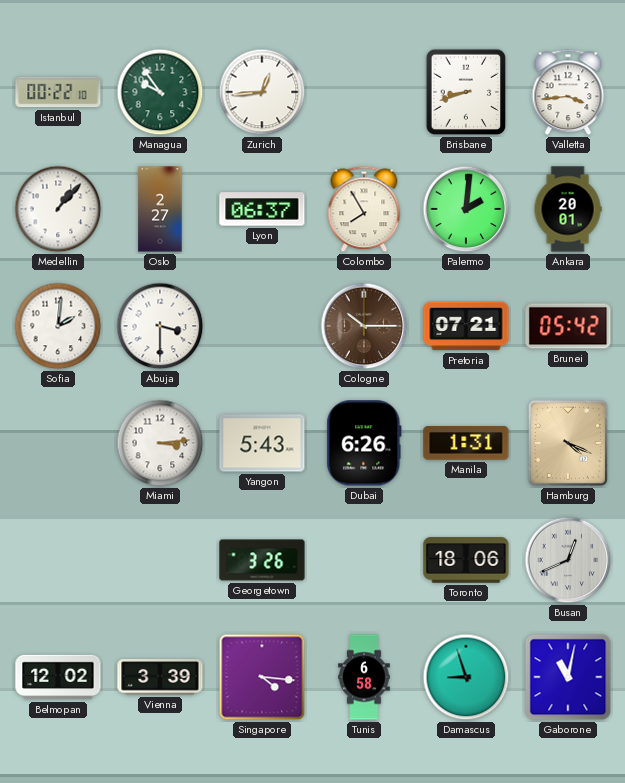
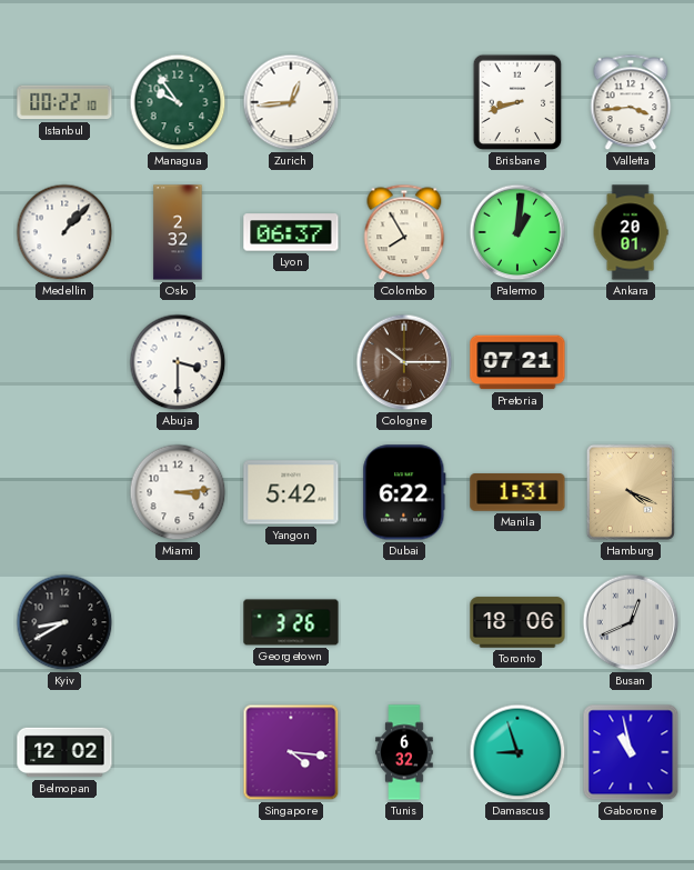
Oslo: 2:27 -> 2:32
Palermo: 2:01 -> 1:01
Sofia: 2:01 -> none
Brunei: 05:42 -> none
Yangon: 5:43 -> 5:42
Dubai: 6:26 -> 6:22
Kyiv: none -> 8:40
Vienna: 3:39 -> none
Tunis: 6:58 -> 6:32
Gaborone: 11:02 -> 10:58
